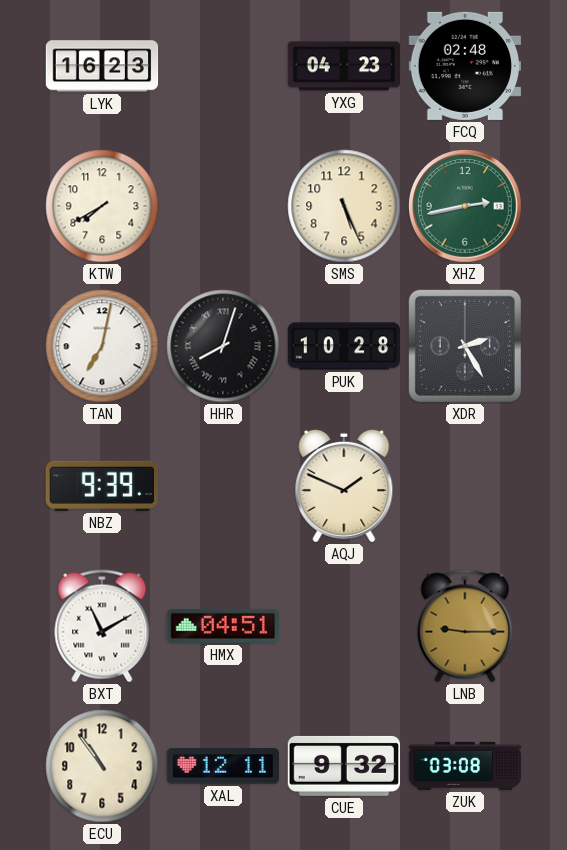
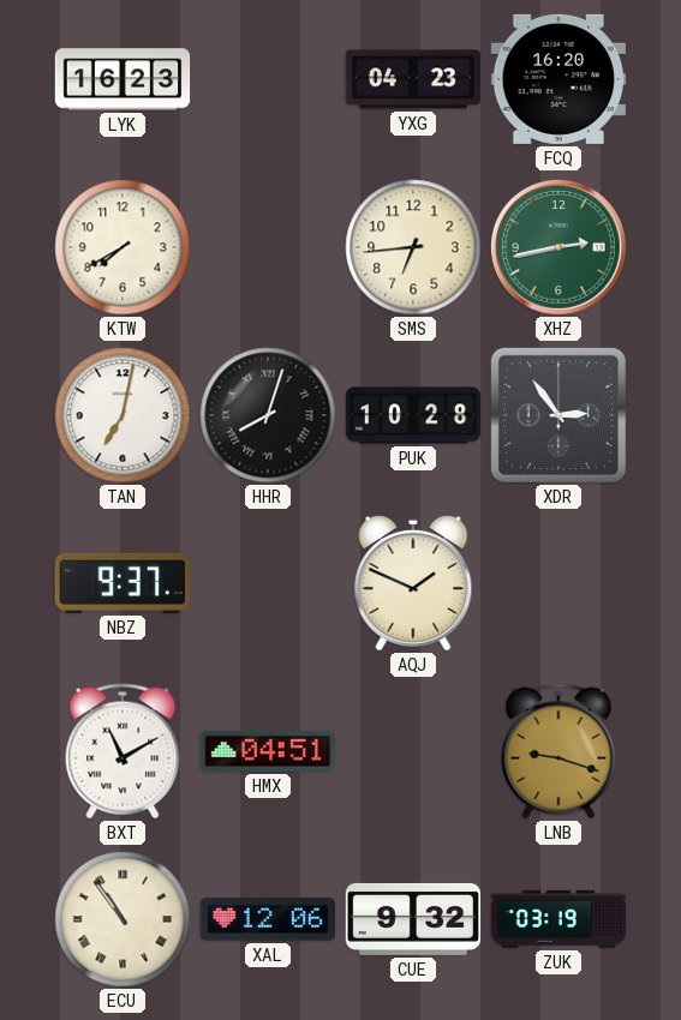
FCQ: 02:48 -> 16:20
SMS: 5:26 -> 6:44
XDR: 2:25 -> 2:54
NBZ: 9:39 -> 9:37
LNB: 9:15 -> 9:18
ECU numerals: Arabic -> Roman
XAL: 12:11 -> 12:06
ZUK: 03:08 -> 03:19
